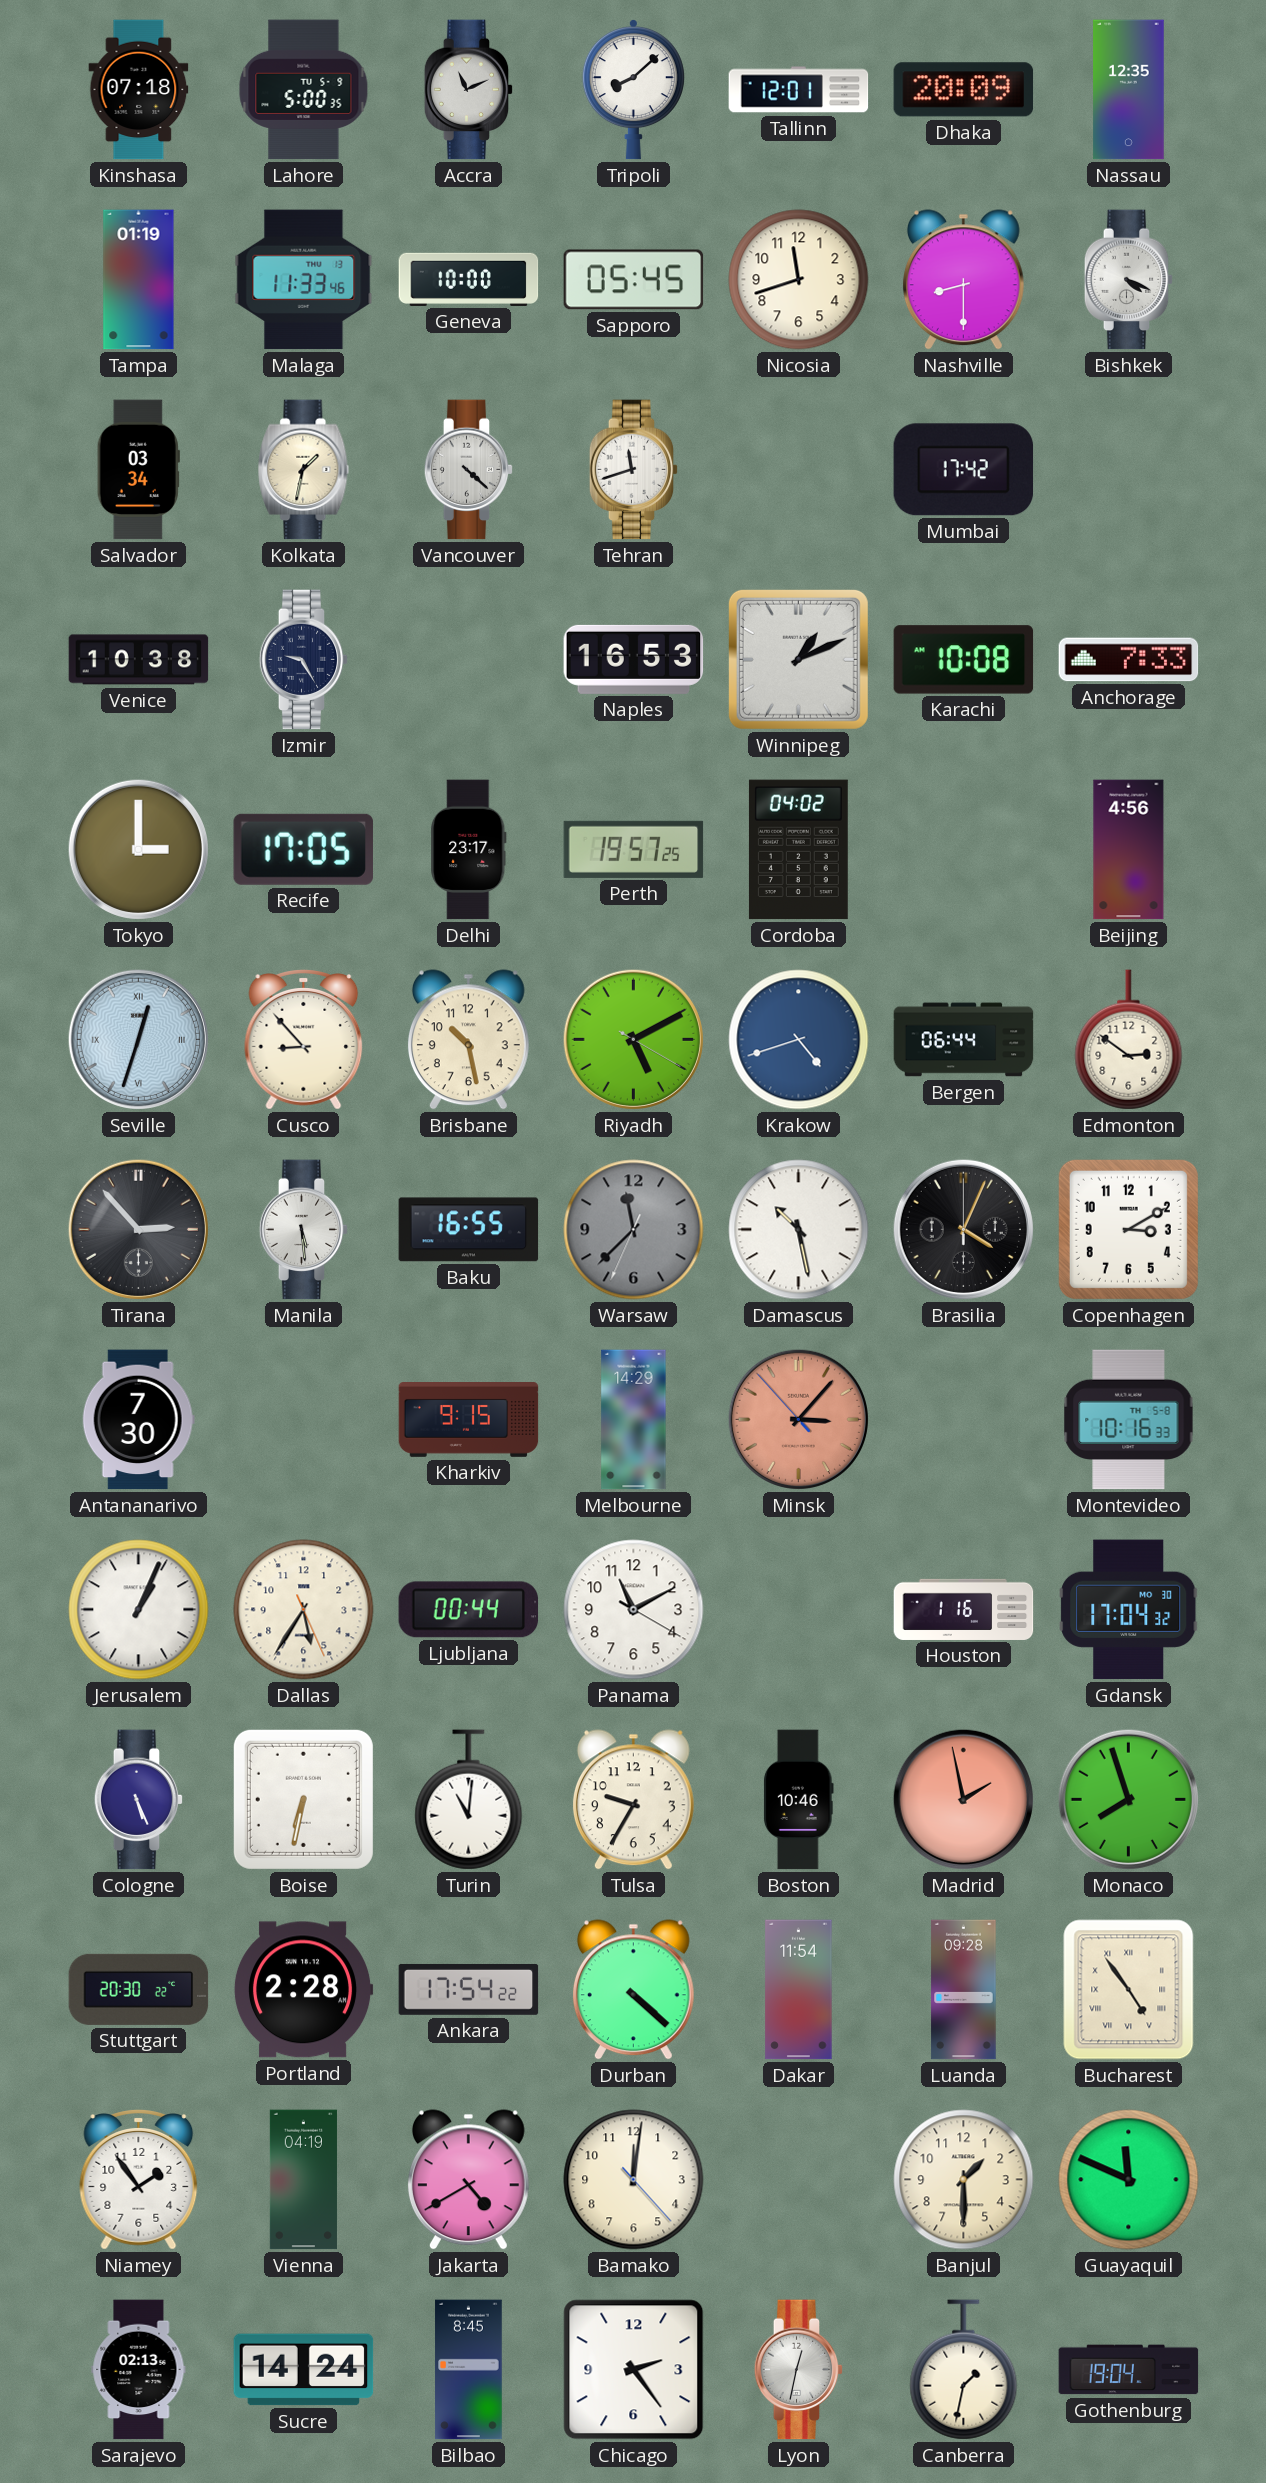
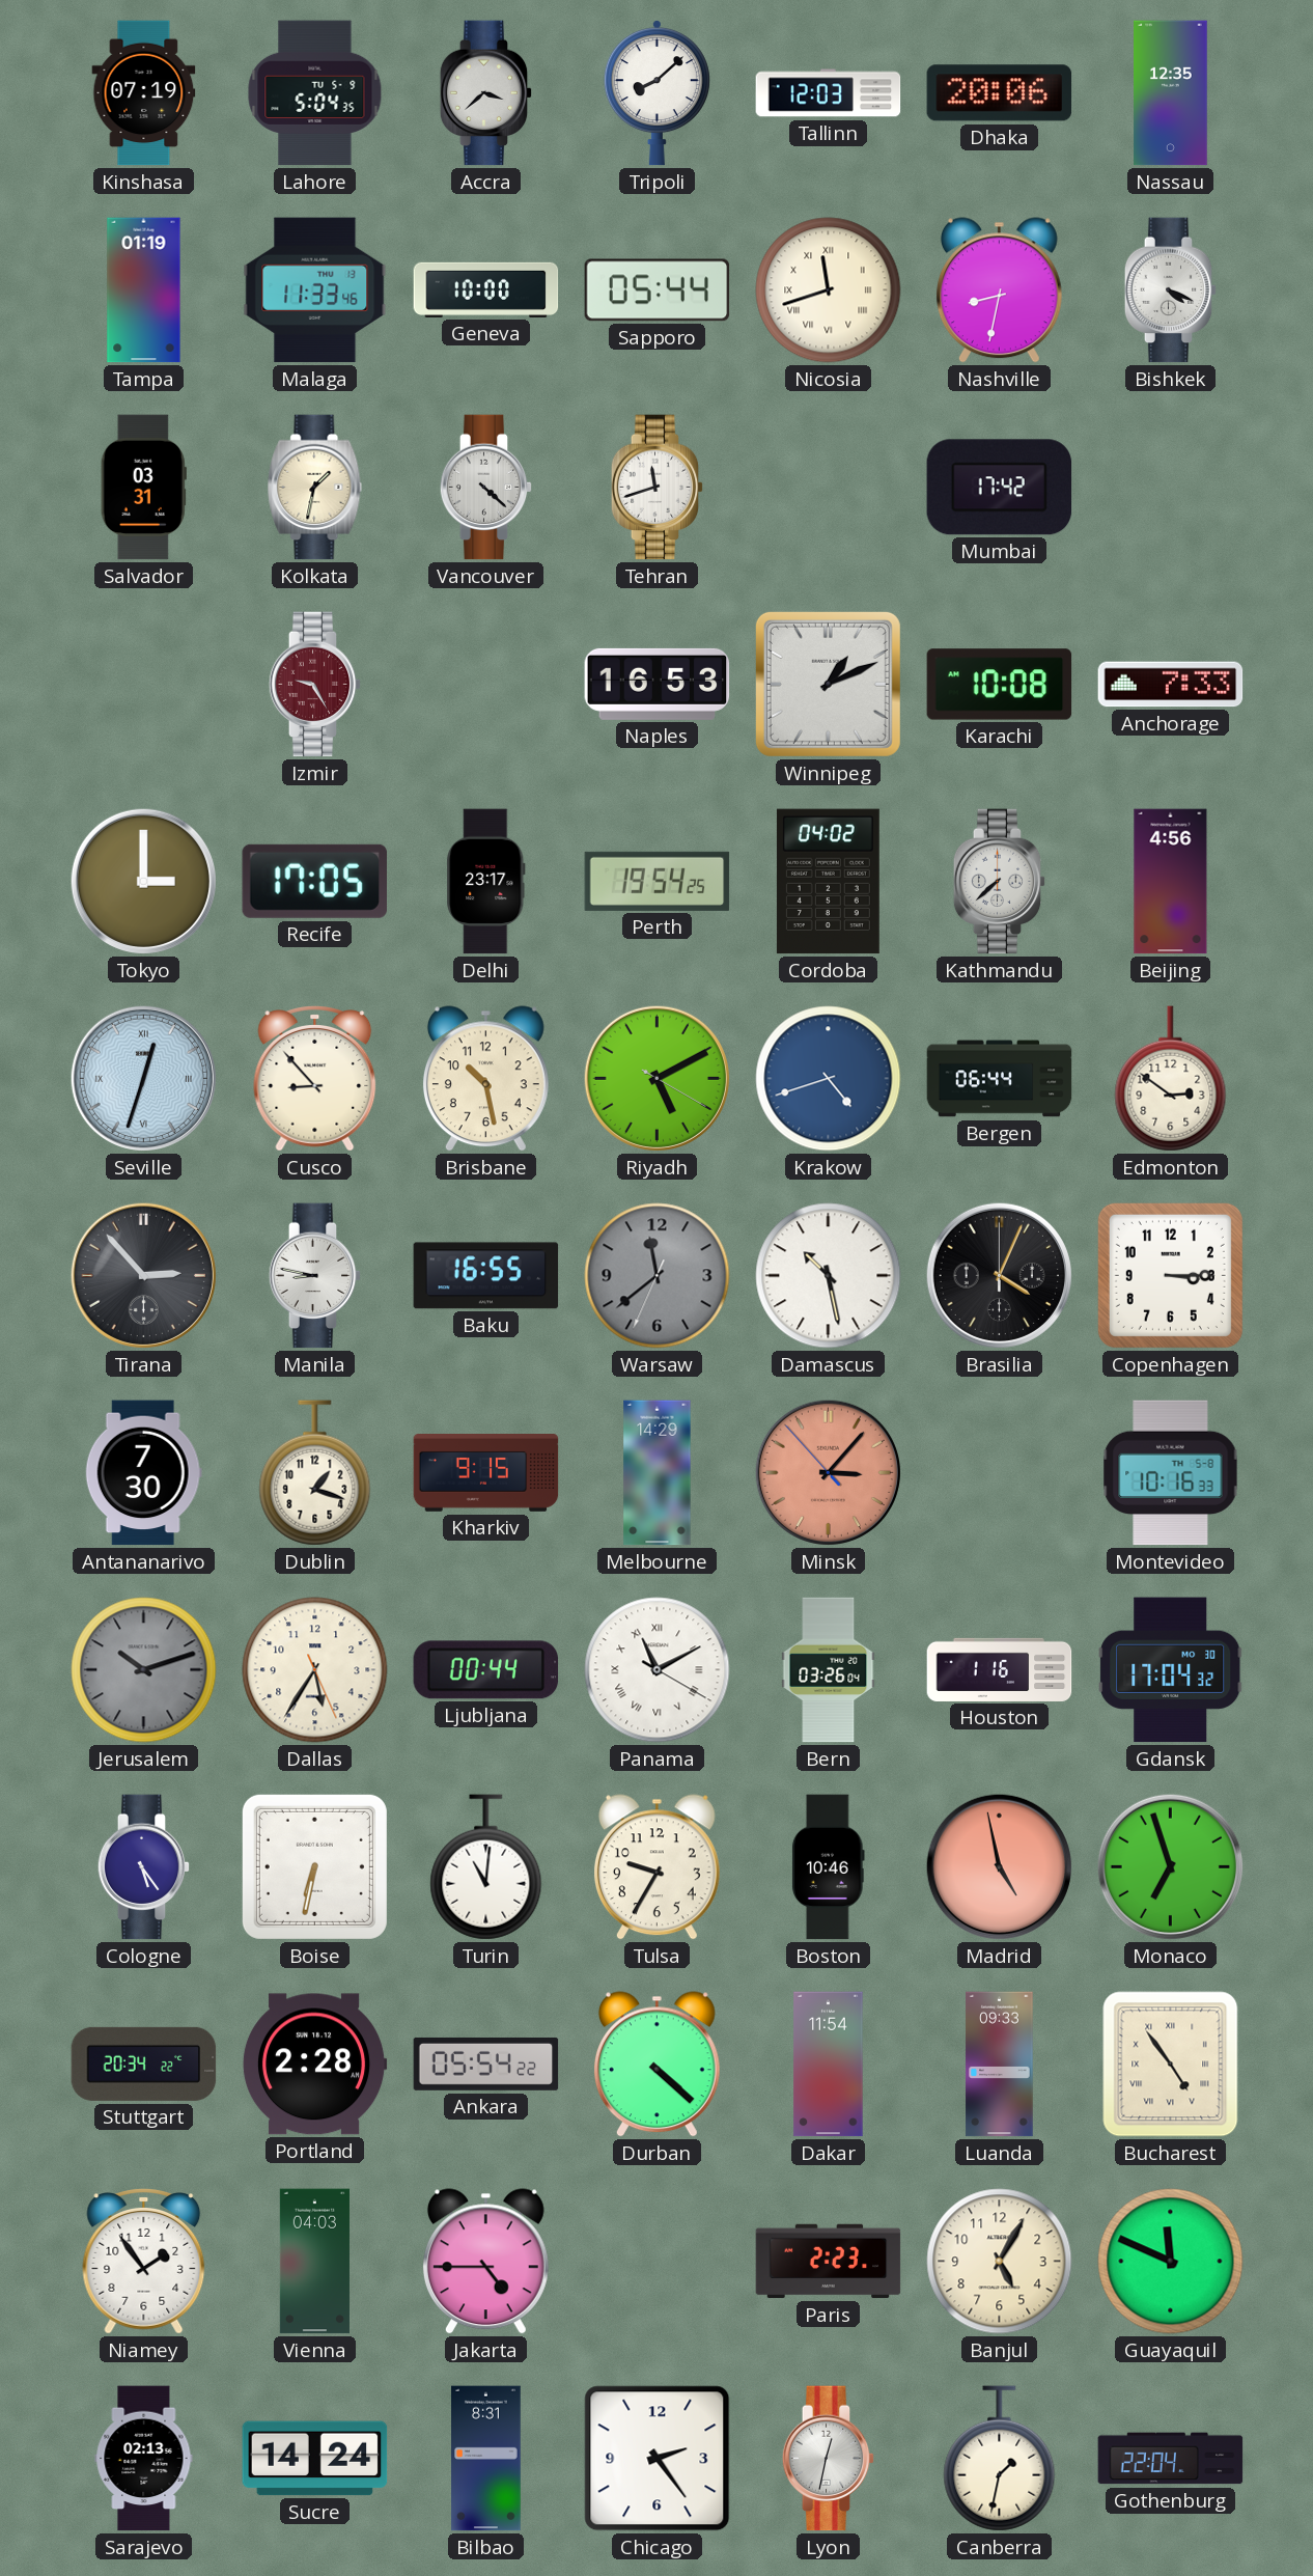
Kinshasa: 07:18 -> 07:19
Lahore: 5:00 -> 5:04
Accra: 11:11 -> 3:38
Tallinn: 12:01 -> 12:03
Dhaka: 20:09 -> 20:06
Sapporo: 05:45 -> 05:44
Nicosia numerals: Arabic -> Roman
Nashville: 8:30 -> 8:32
Salvador: 03:34 -> 03:31
Venice: 10:38 -> none
Izmir dial: navy -> burgundy
Perth: 19:57 -> 19:54
Kathmandu: none -> 7:38
Manila: 5:29 -> 8:47
Warsaw: 11:37 -> 11:38
Copenhagen: 3:10 -> 3:15
Dublin: none -> 1:18
Jerusalem: 1:04 -> 10:12
Jerusalem dial: white -> grey
Panama numerals: Arabic -> Roman
Bern: none -> 03:26
Cologne: 5:26 -> 5:24
Madrid: 1:58 -> 4:58
Monaco: 7:57 -> 6:57
Stuttgart: 20:30 -> 20:34
Ankara: 17:54 -> 05:54
Luanda: 09:28 -> 09:33
Vienna: 04:19 -> 04:03
Jakarta: 4:40 -> 4:45
Bamako: 12:01 -> none
Paris: none -> 2:23
Banjul: 1:30 -> 5:05
Bilbao: 8:45 -> 8:31
Gothenburg: 19:04 -> 22:04
